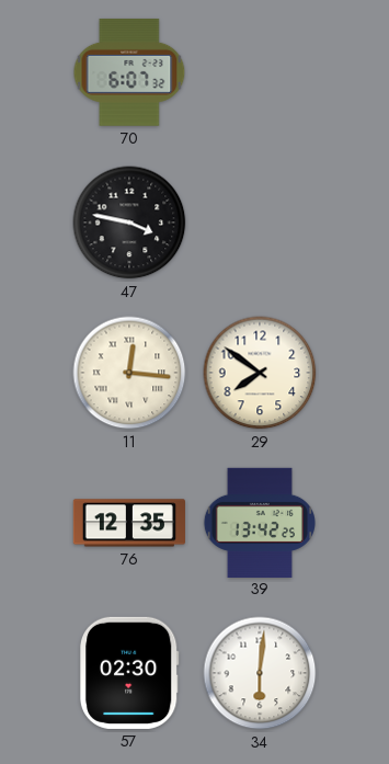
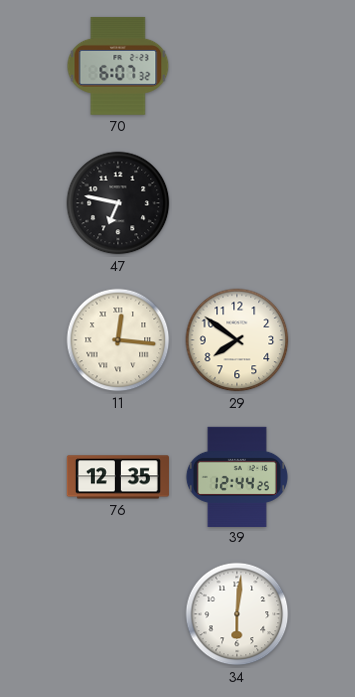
47: 3:47 -> 6:47
39: 13:42 -> 12:44
57: 02:30 -> none
